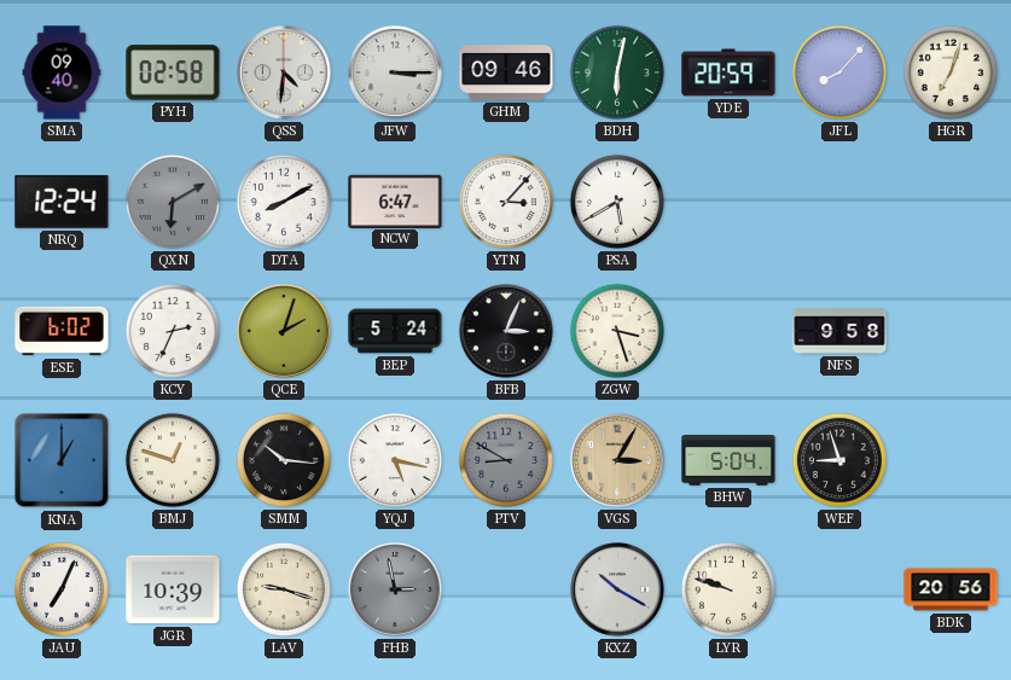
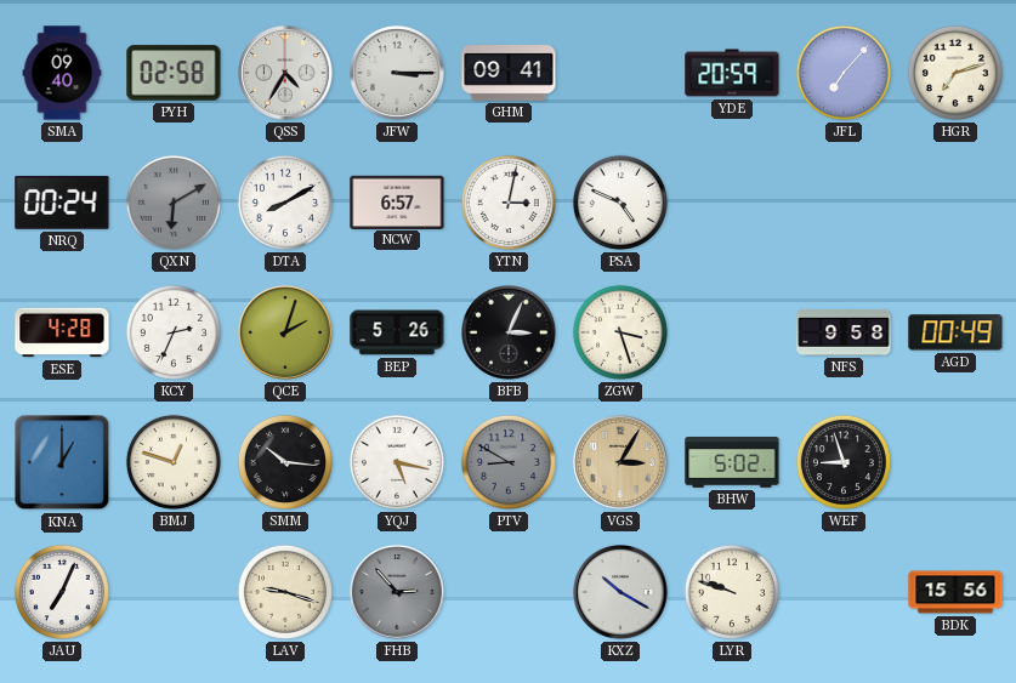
QSS: 4:31 -> 4:35
GHM: 09:46 -> 09:41
BDH: 6:02 -> none
JFL: 8:07 -> 7:07
HGR: 7:03 -> 7:12
NRQ: 12:24 -> 00:24
NCW: 6:47 -> 6:57
YTN: 3:07 -> 3:02
PSA: 5:40 -> 4:49
ESE: 6:02 -> 4:28
BEP: 5:24 -> 5:26
AGD: none -> 00:49
BHW: 5:04 -> 5:02
JGR: 10:39 -> none
FHB: 2:58 -> 2:53
BDK: 20:56 -> 15:56
